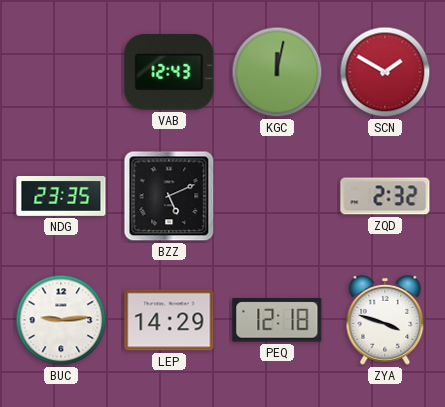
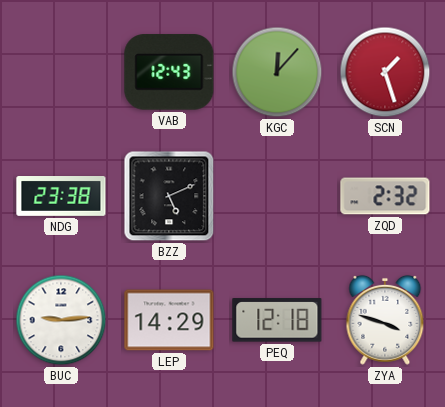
KGC: 12:02 -> 12:07
SCN: 1:50 -> 1:27
NDG: 23:35 -> 23:38
